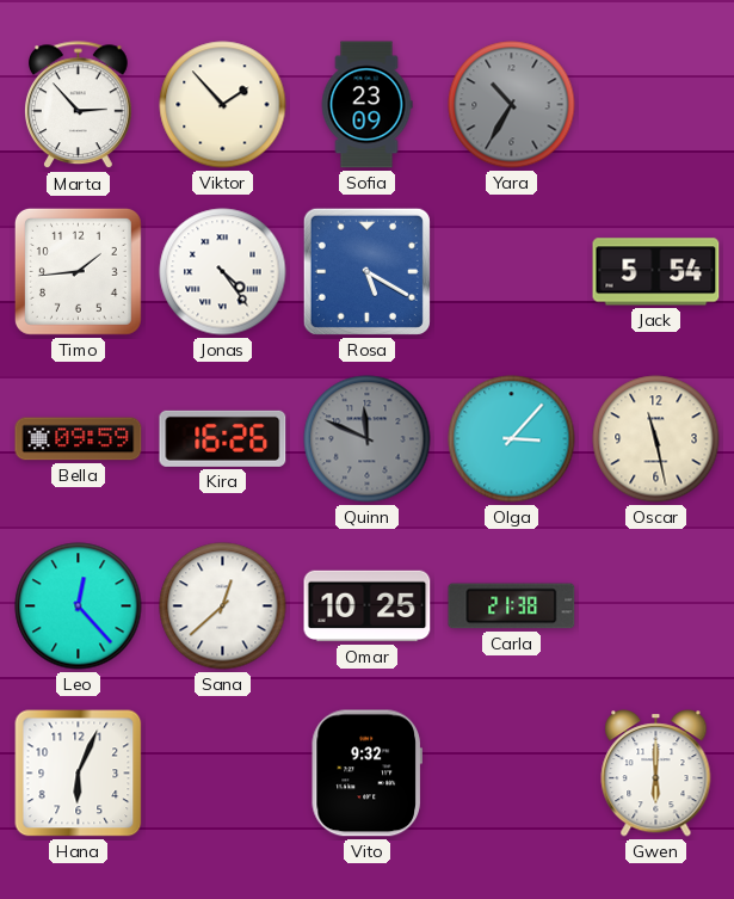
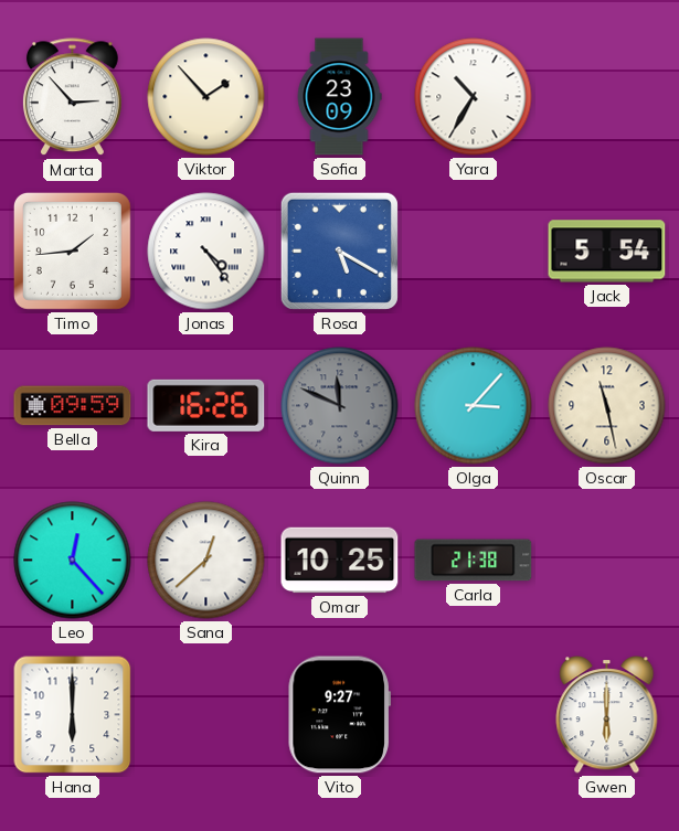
Yara dial: grey -> white
Hana: 6:04 -> 6:00
Vito: 9:32 -> 9:27
